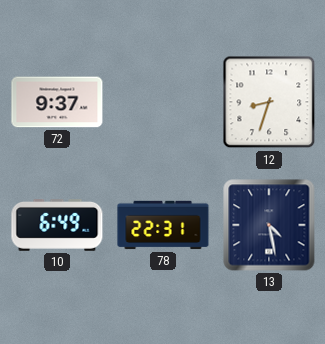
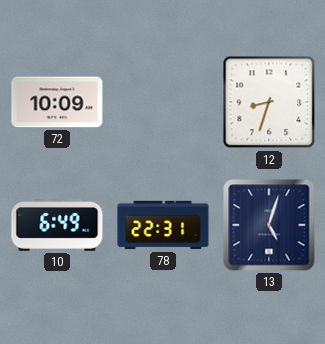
72: 9:37 -> 10:09
13: 4:28 -> 5:03
